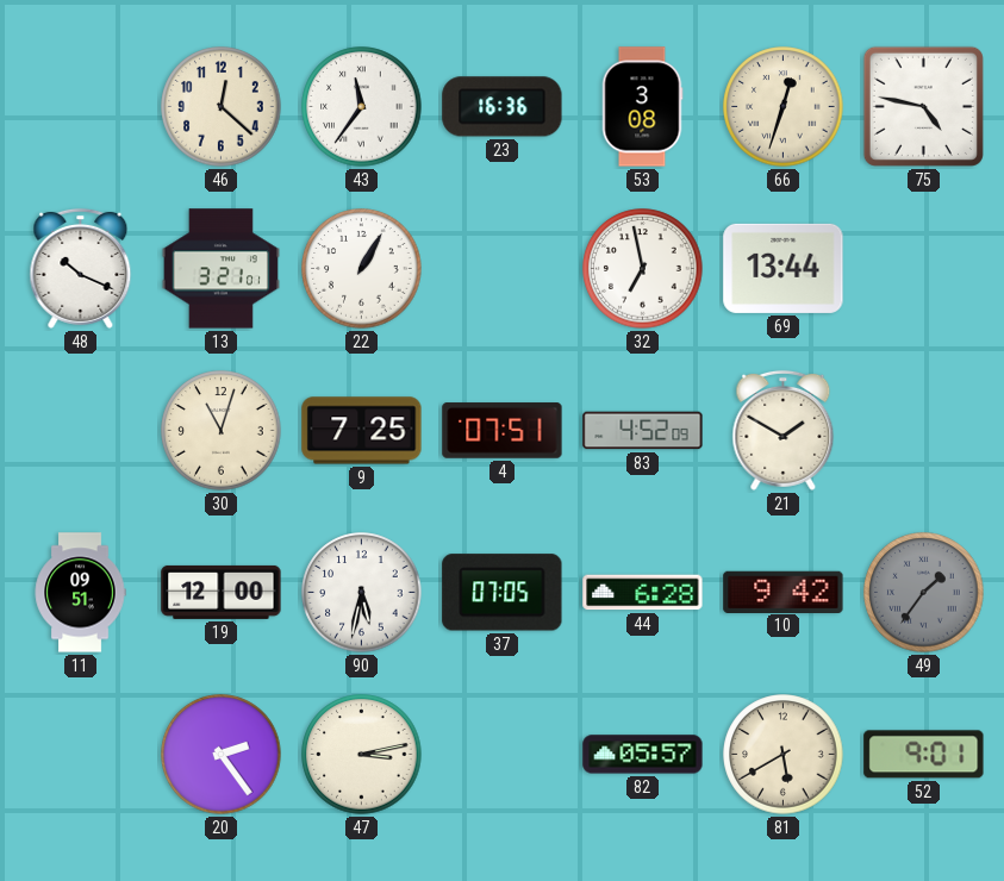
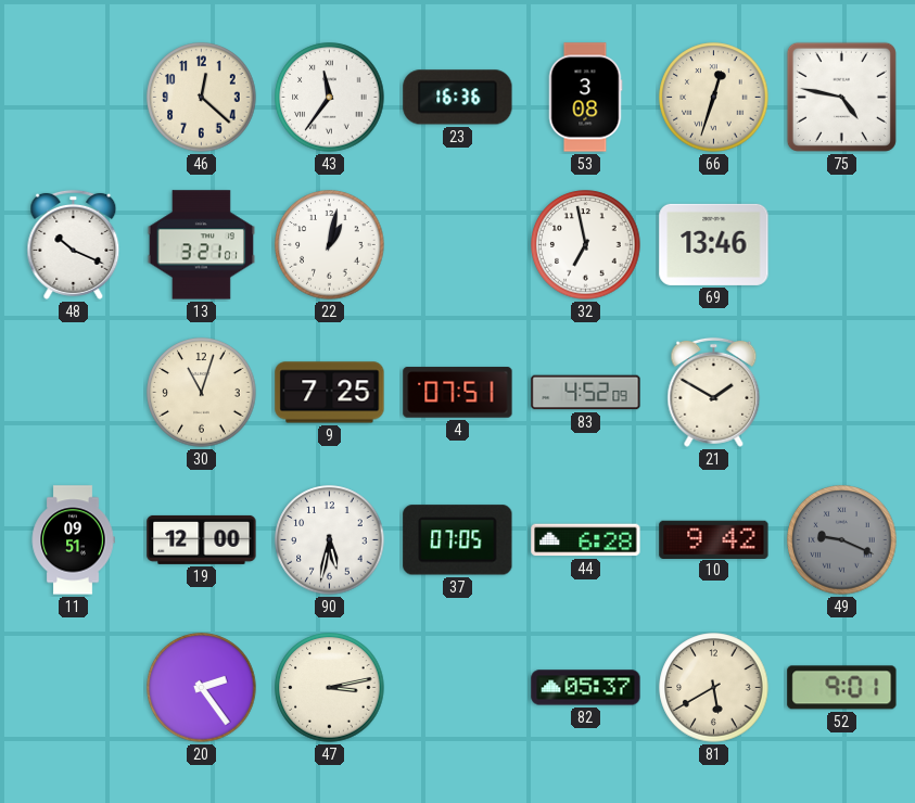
22: 1:05 -> 1:02
69: 13:44 -> 13:46
49: 1:36 -> 9:19
82: 05:57 -> 05:37
